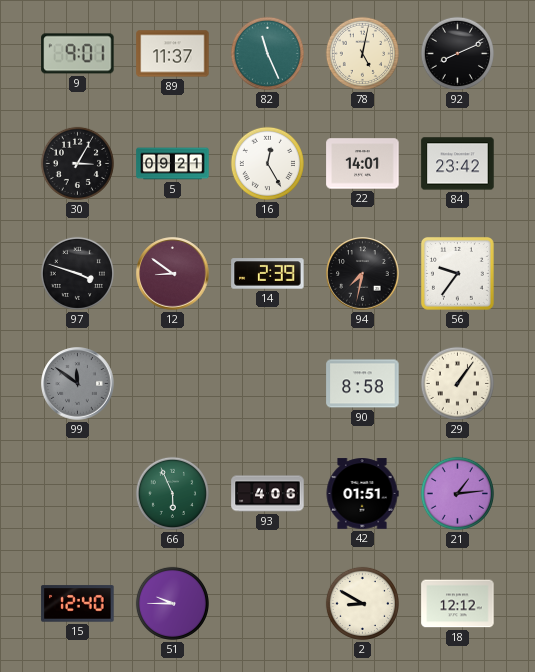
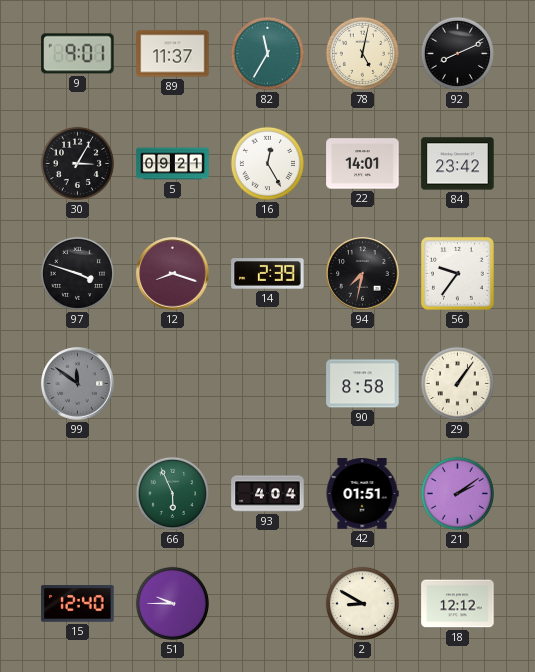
82: 11:26 -> 11:35
12: 8:51 -> 8:18
93: 4:06 -> 4:04
21: 1:14 -> 2:09
